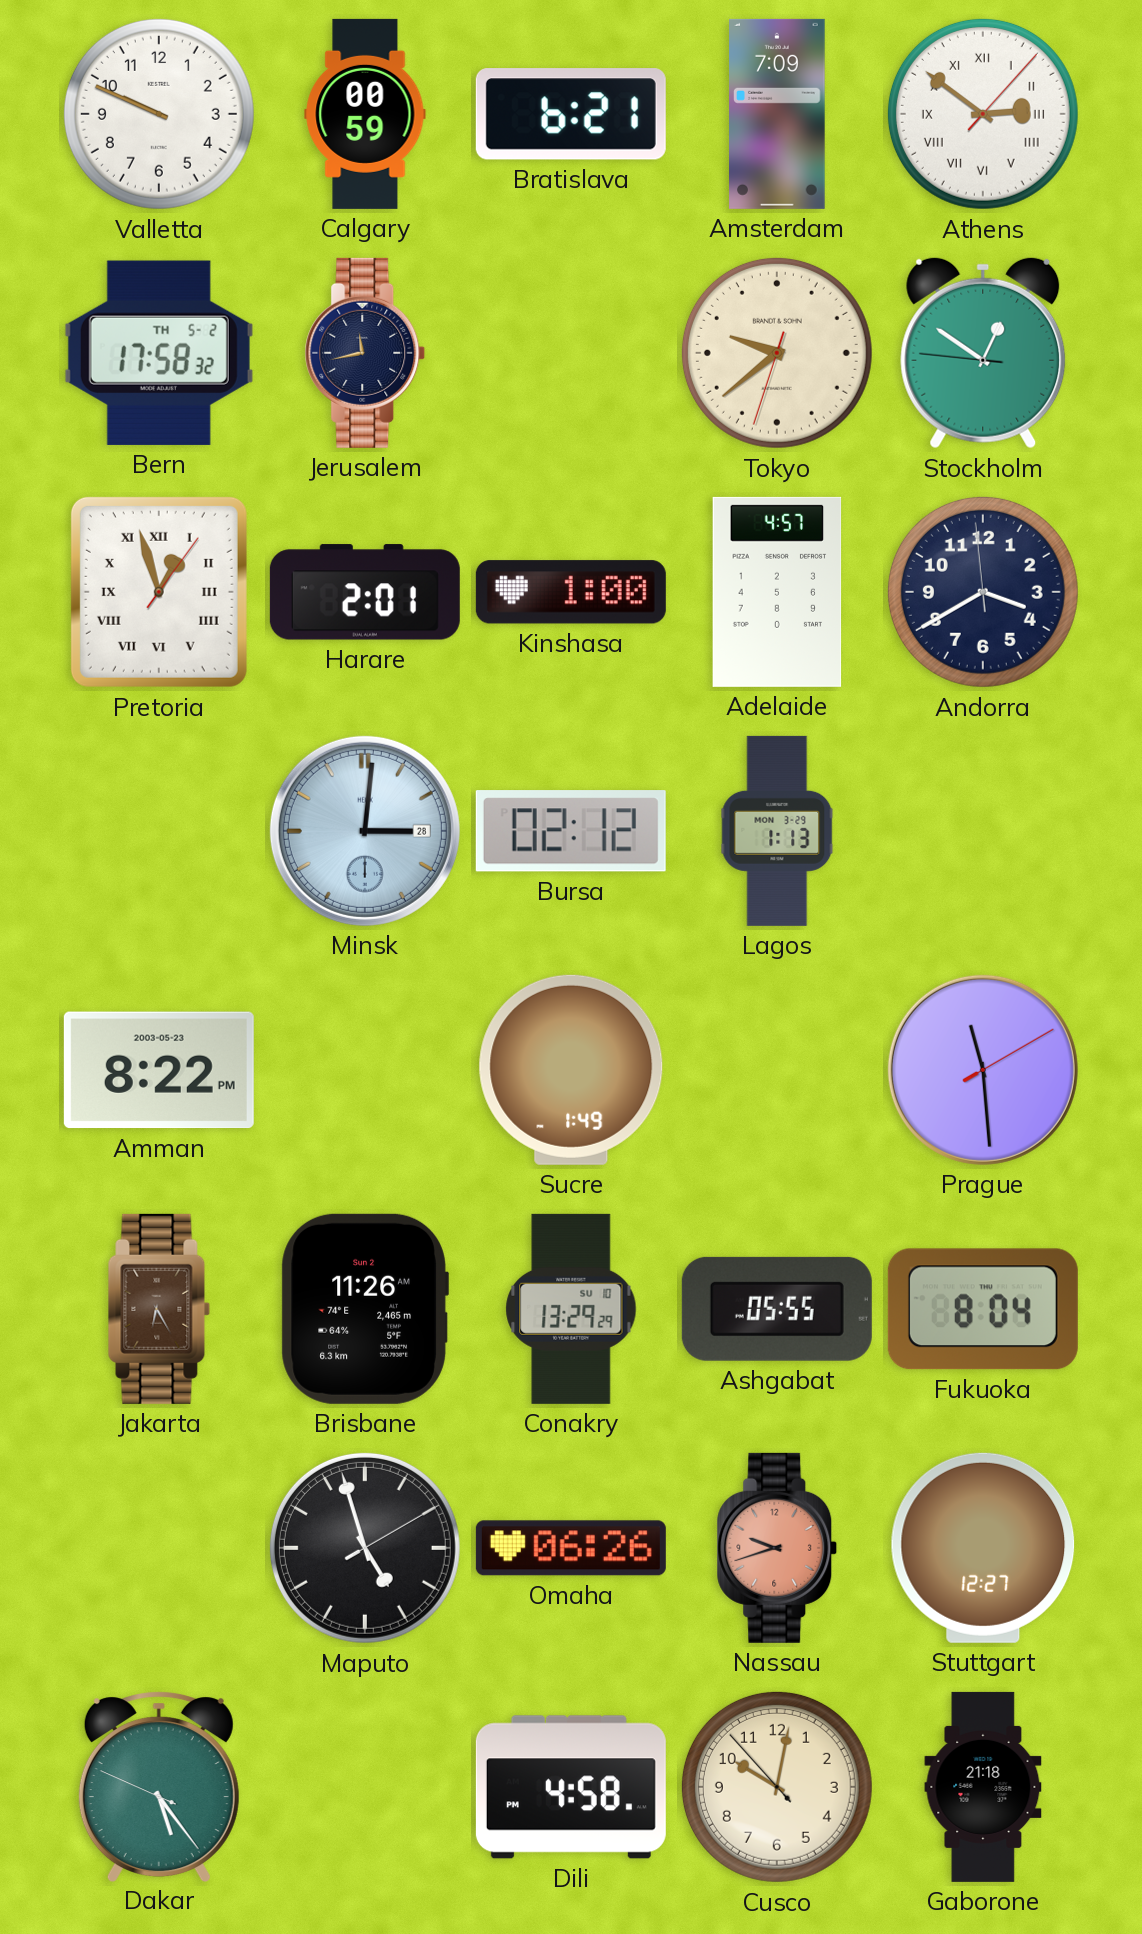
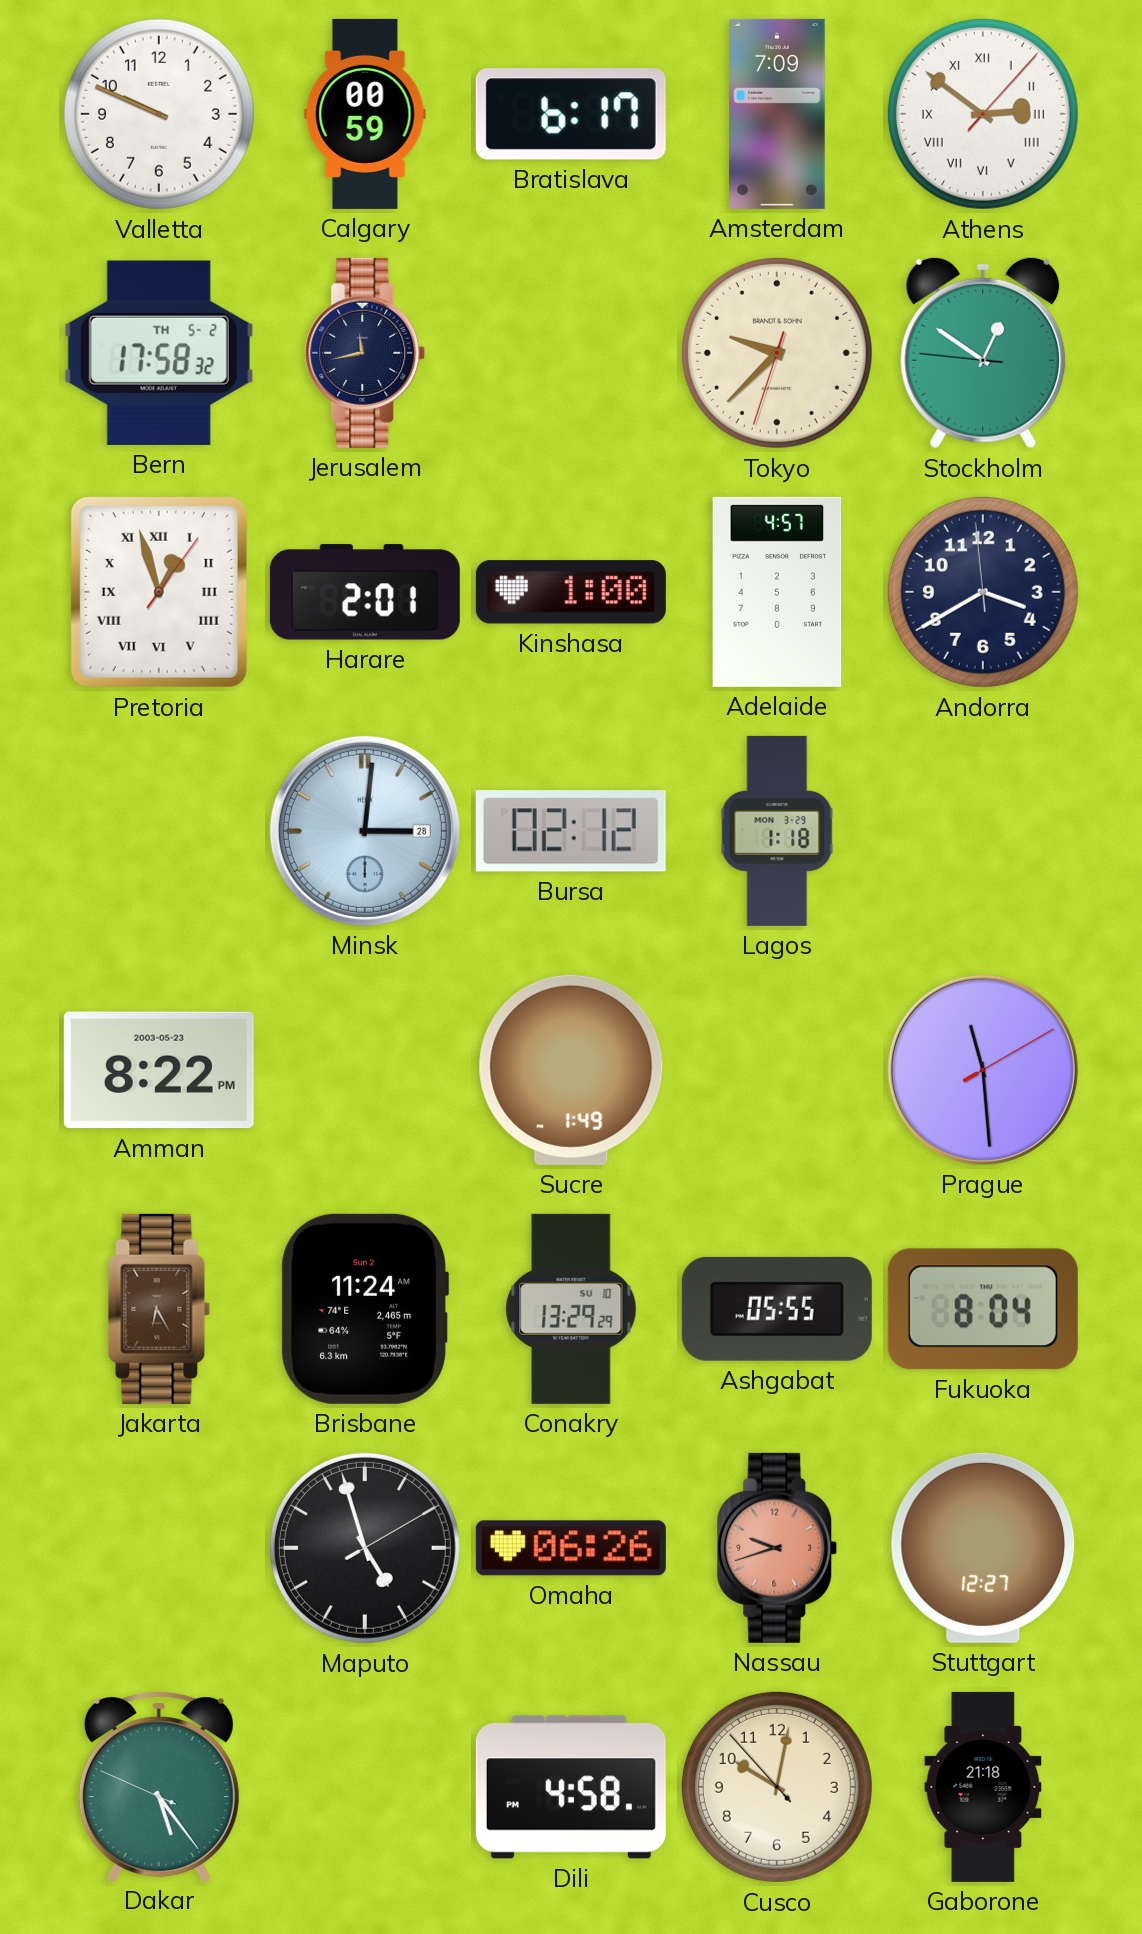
Bratislava: 6:21 -> 6:17
Tokyo: 9:38 -> 9:37
Lagos: 1:13 -> 1:18
Brisbane: 11:26 -> 11:24
